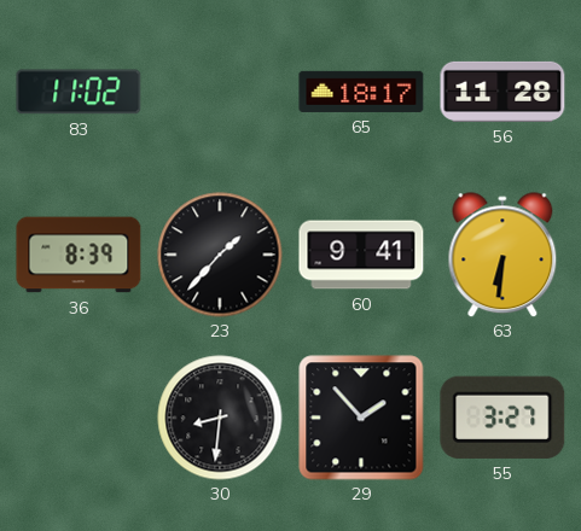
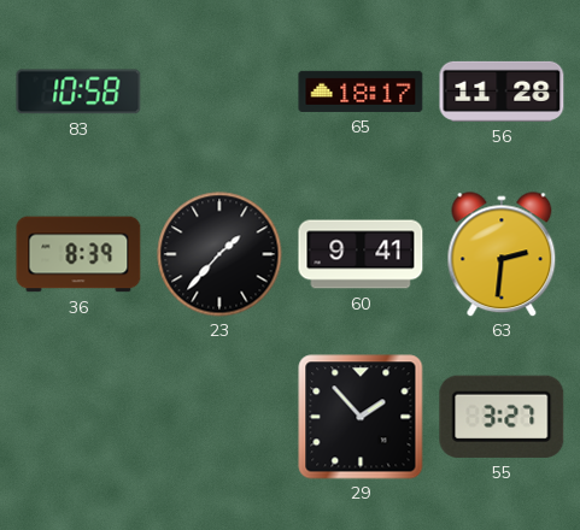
83: 11:02 -> 10:58
63: 6:31 -> 2:31
30: 8:31 -> none
